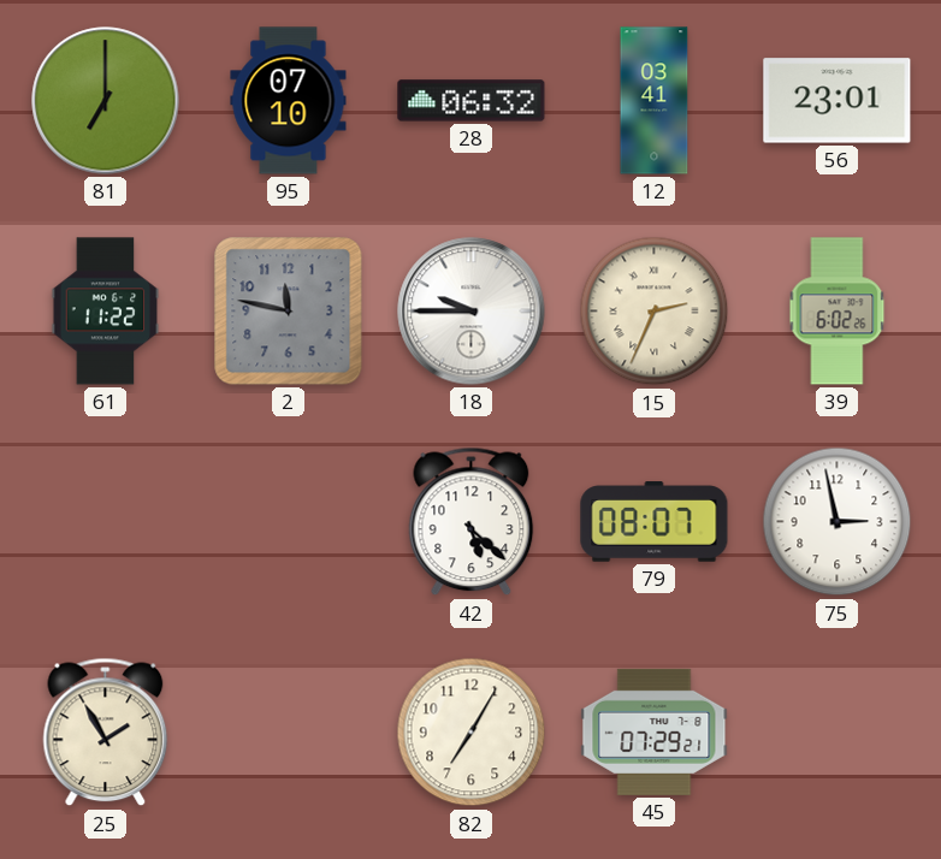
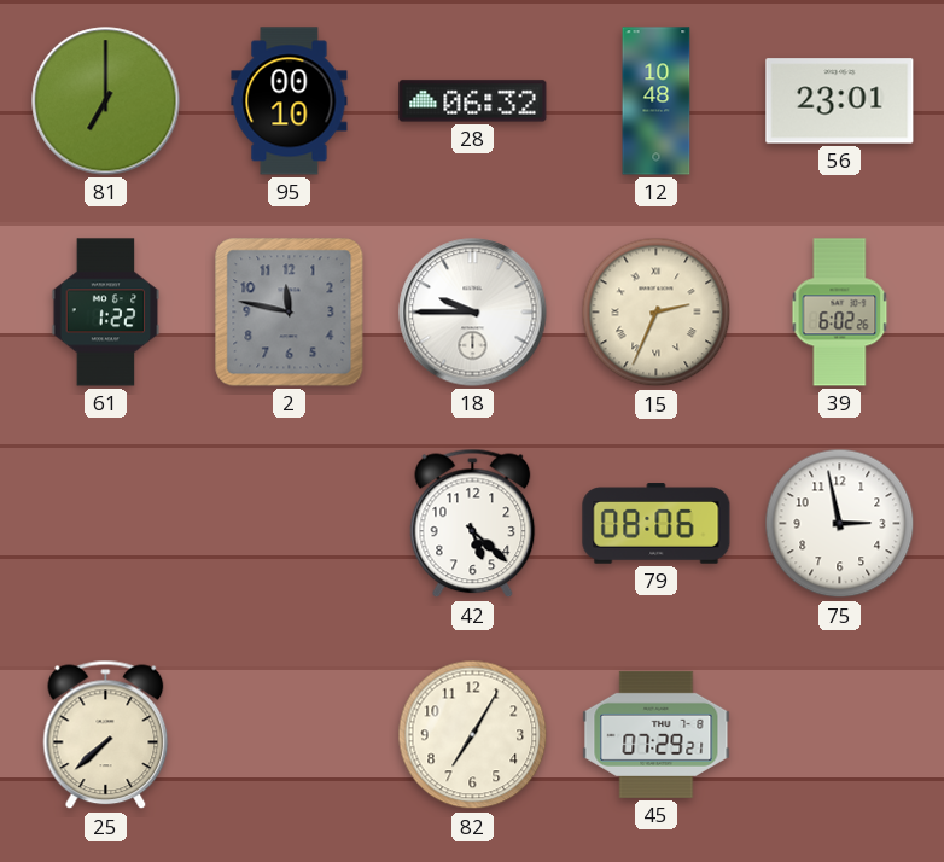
95: 07:10 -> 00:10
12: 03:41 -> 10:48
61: 11:22 -> 1:22
79: 08:07 -> 08:06
25: 1:55 -> 7:38
